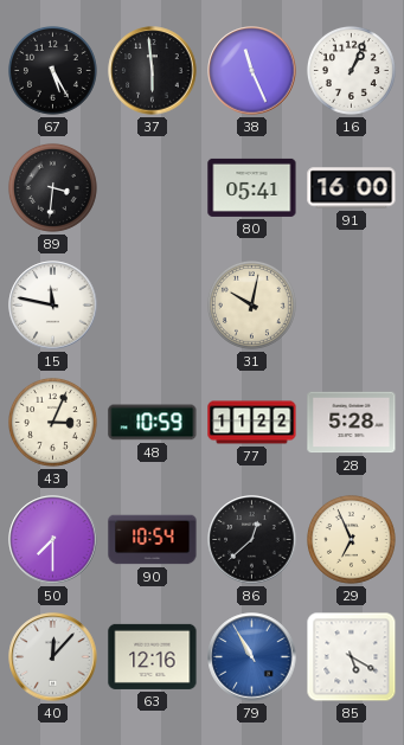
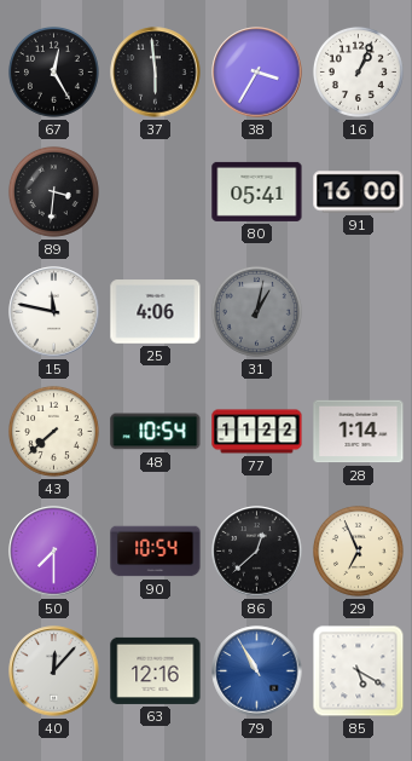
67: 5:25 -> 12:25
38: 11:26 -> 3:35
25: none -> 4:06
31: 10:02 -> 1:02
31 dial: cream -> grey
43: 3:04 -> 7:38
48: 10:59 -> 10:54
28: 5:28 -> 1:14
